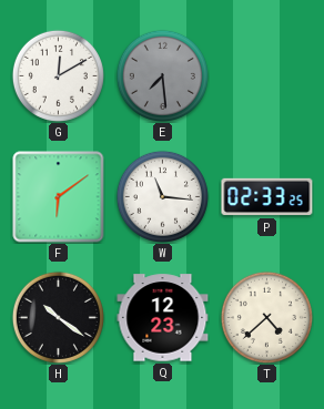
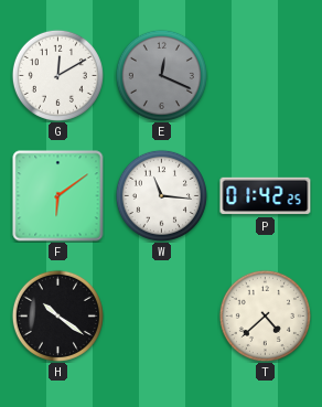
E: 7:29 -> 12:19
P: 02:33 -> 01:42
Q: 12:23 -> none
